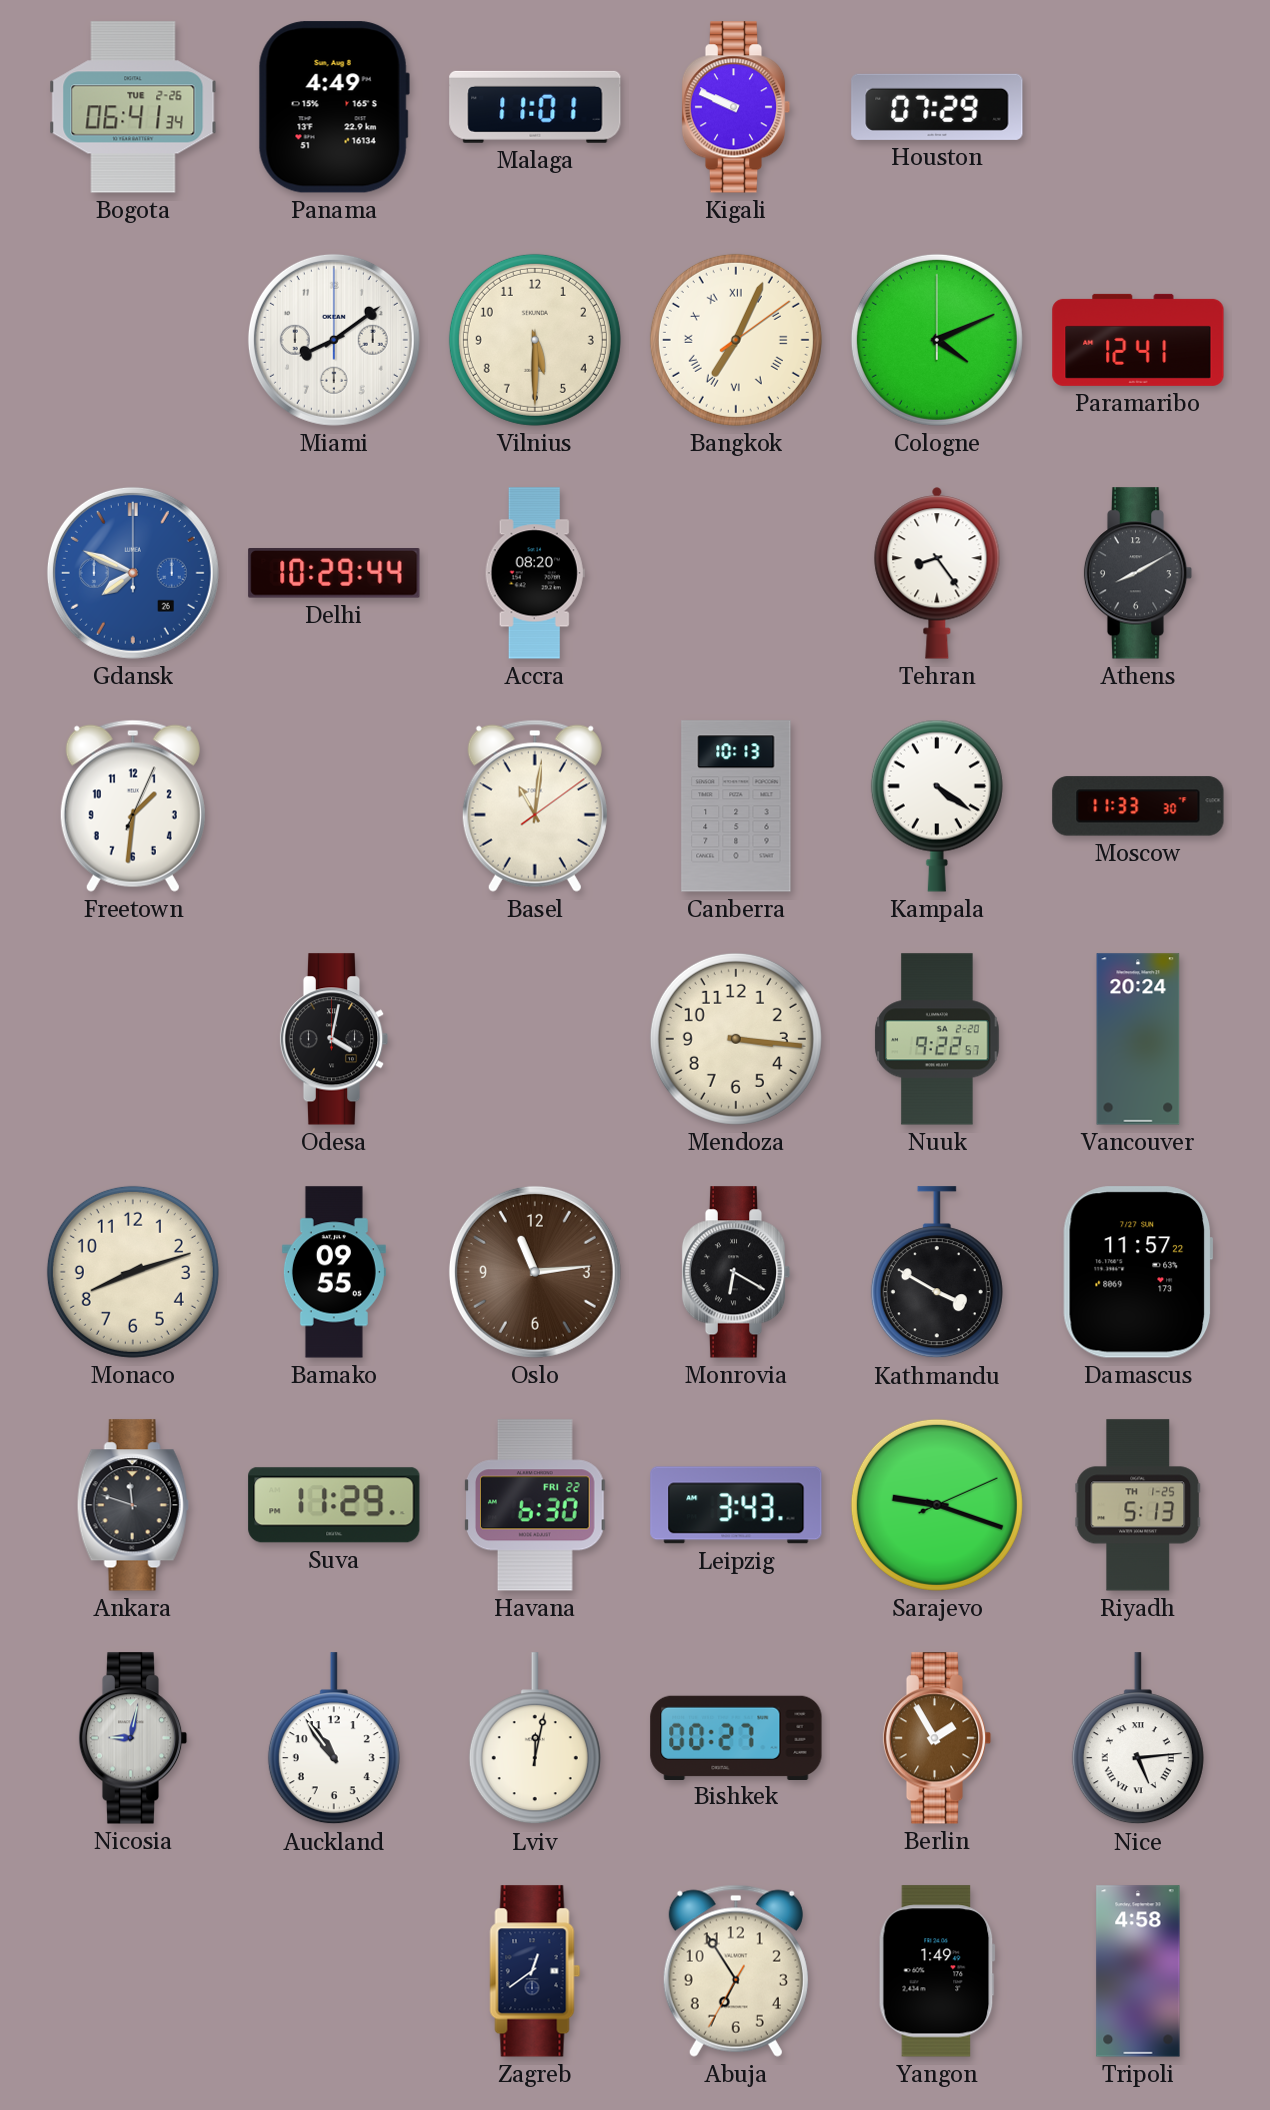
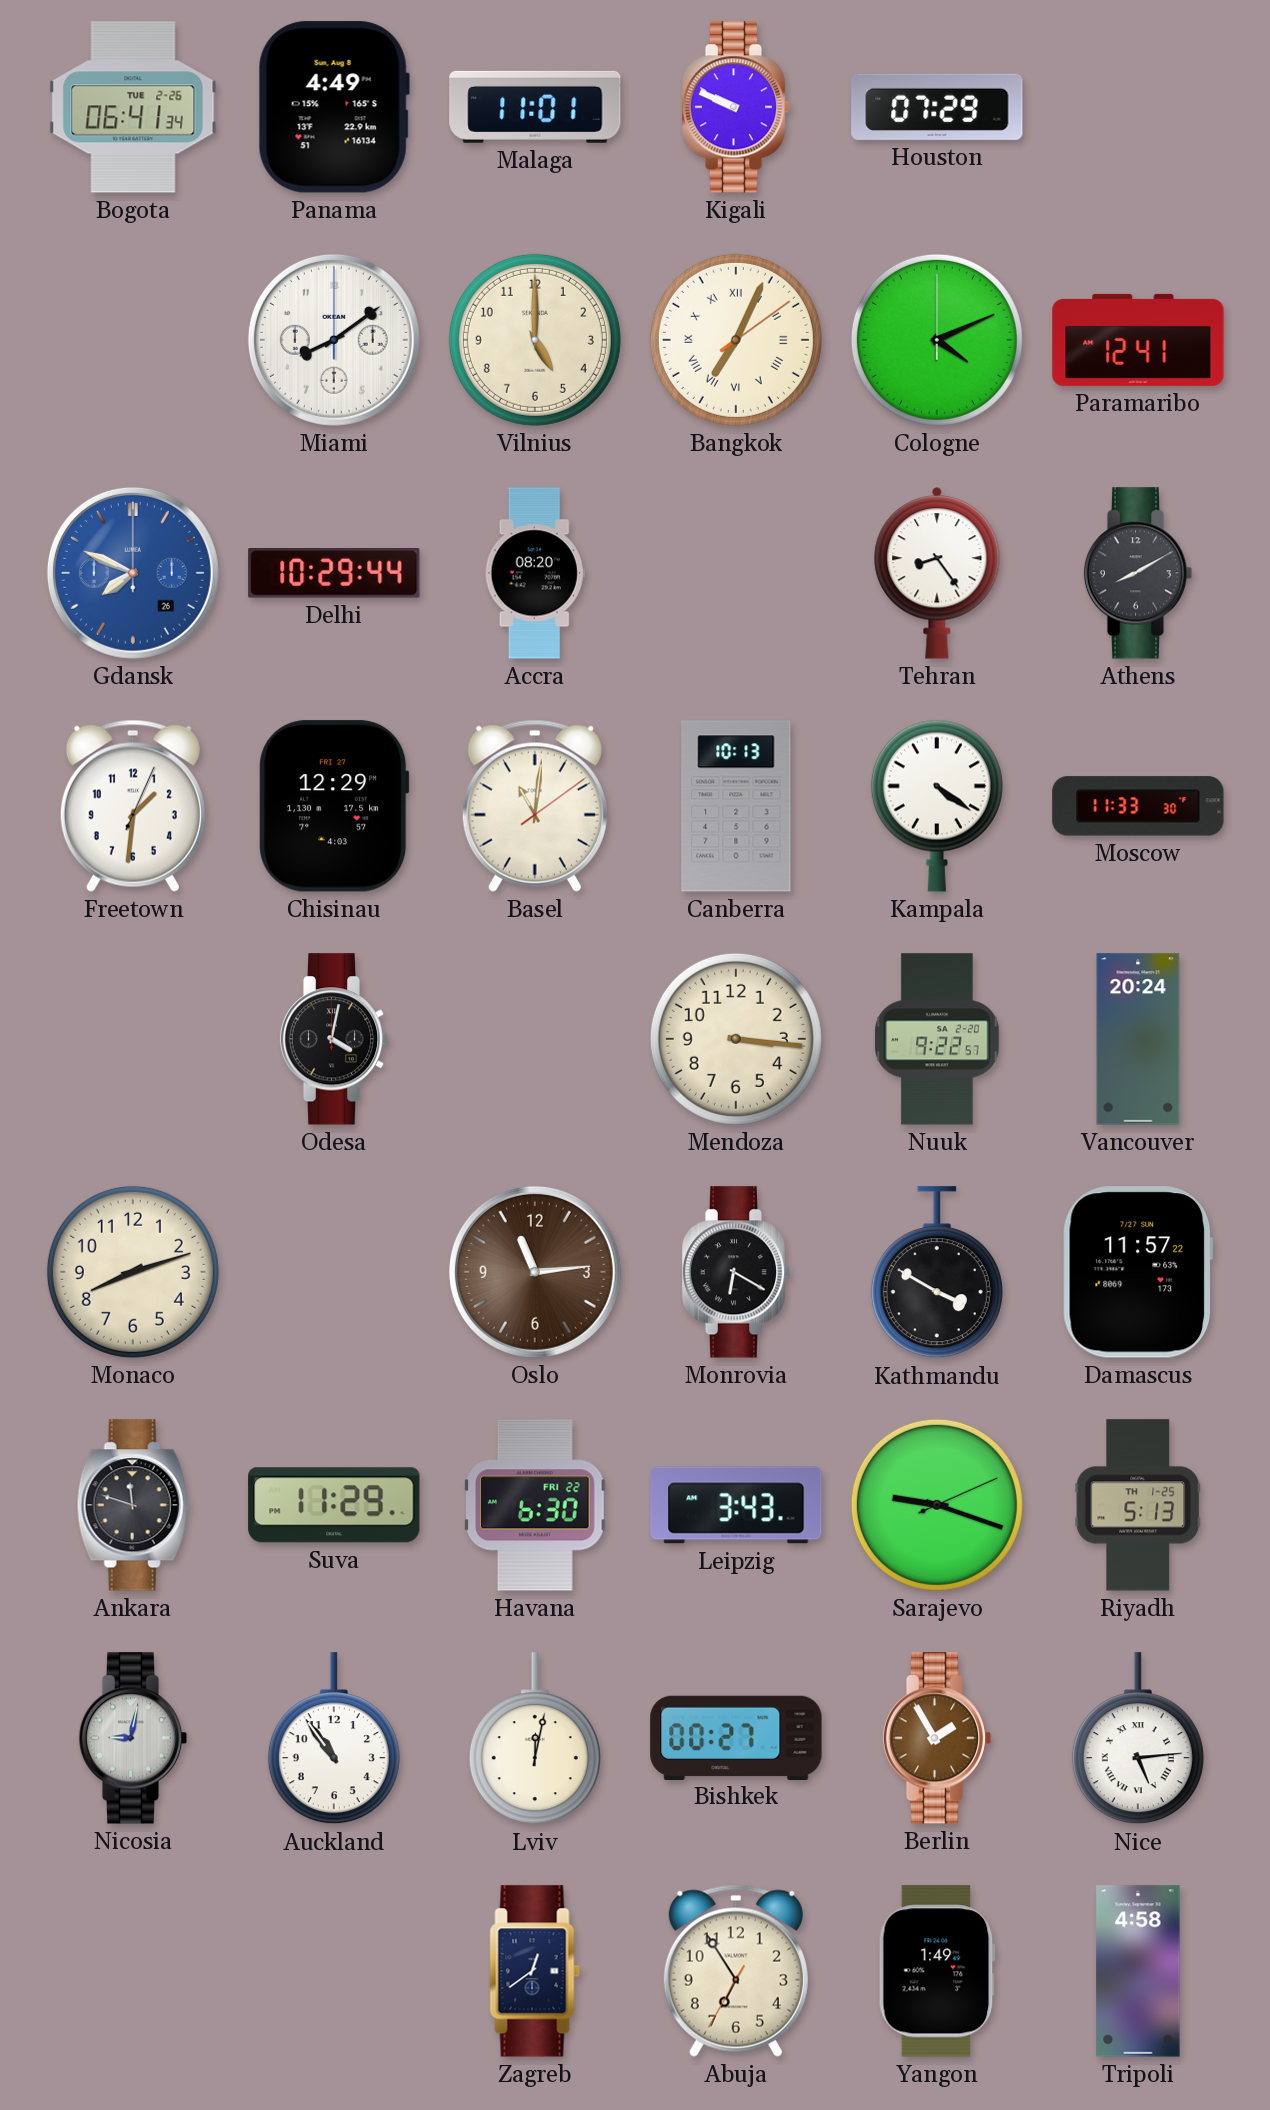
Vilnius: 5:30 -> 5:00
Chisinau: none -> 12:29
Bamako: 09:55 -> none
